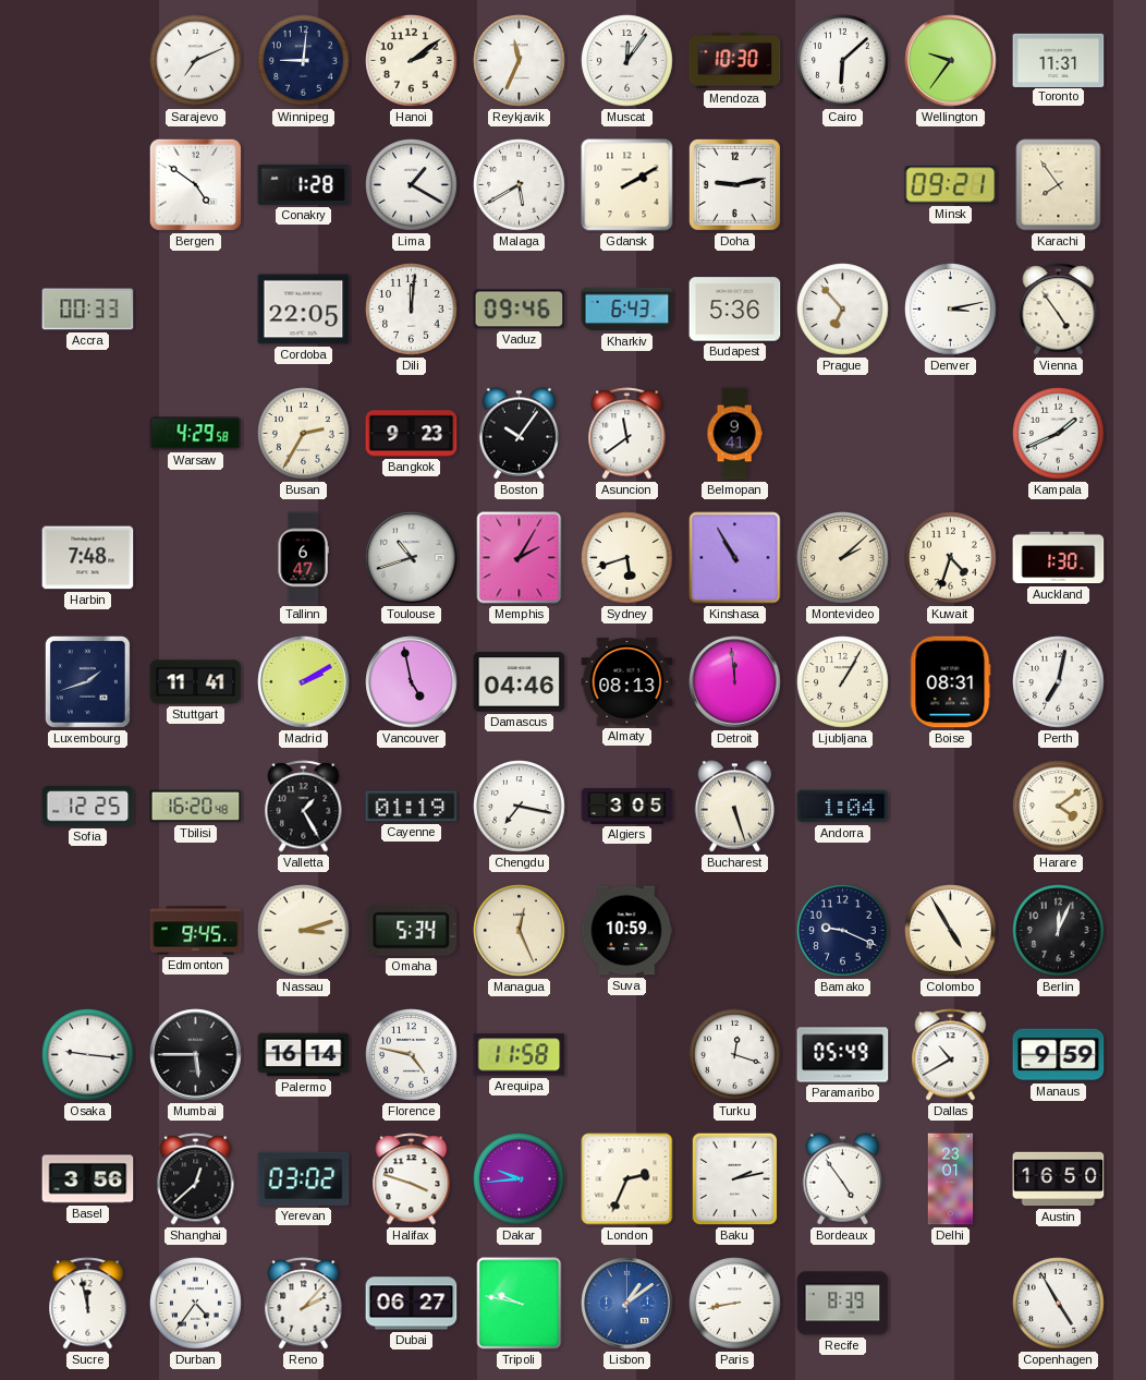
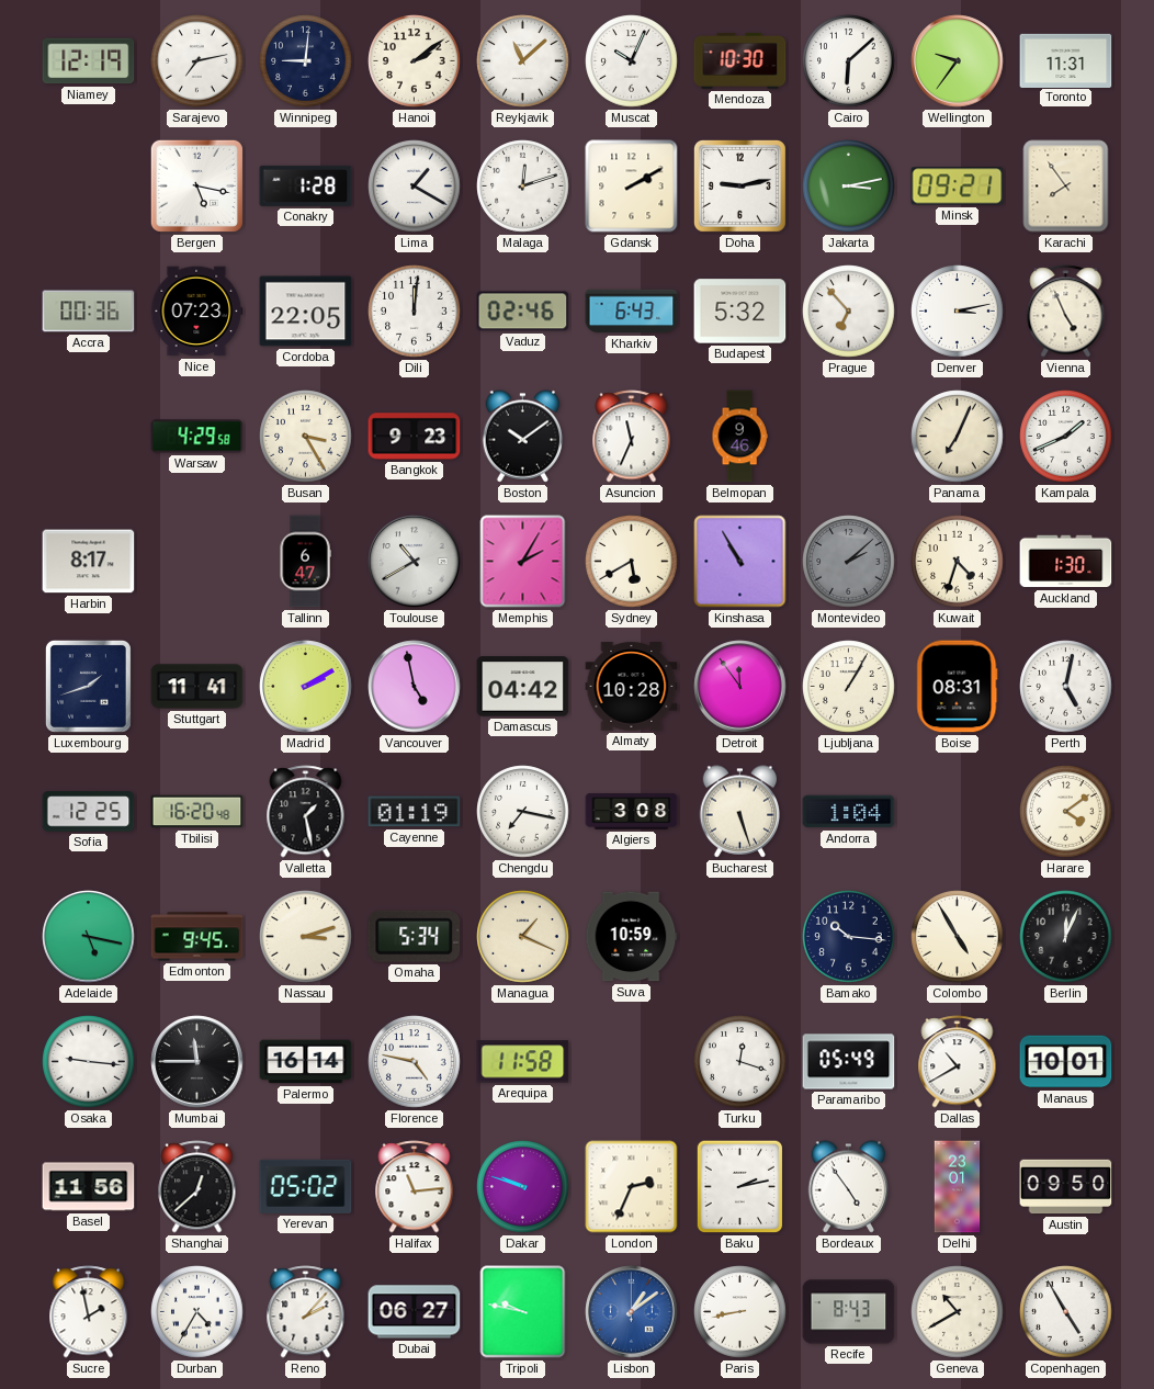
Niamey: none -> 12:19
Sarajevo: 7:11 -> 7:13
Reykjavik: 11:34 -> 11:08
Muscat: 12:06 -> 10:04
Bergen: 4:51 -> 5:17
Malaga: 5:40 -> 12:12
Jakarta: none -> 3:13
Accra: 00:33 -> 00:36
Nice: none -> 07:23
Vaduz: 09:46 -> 02:46
Budapest: 5:36 -> 5:32
Vienna: 4:54 -> 4:56
Busan: 2:35 -> 3:25
Boston: 10:06 -> 10:09
Asuncion: 11:39 -> 11:34
Belmopan: 9:41 -> 9:46
Panama: none -> 7:04
Harbin: 7:48 -> 8:17
Toulouse: 10:42 -> 10:40
Sydney: 5:42 -> 5:40
Montevideo dial: cream -> grey
Damascus: 04:46 -> 04:42
Almaty: 08:13 -> 10:28
Detroit: 11:59 -> 11:54
Perth: 7:02 -> 5:02
Valletta: 1:25 -> 1:28
Algiers: 3:05 -> 3:08
Adelaide: none -> 5:17
Managua: 12:26 -> 1:19
Bamako: 9:19 -> 10:16
Mumbai: 5:45 -> 11:45
Manaus: 9:59 -> 10:01
Basel: 3:56 -> 11:56
Yerevan: 03:02 -> 05:02
Halifax: 3:48 -> 11:14
Dakar: 9:44 -> 9:48
Austin: 16:50 -> 09:50
Sucre: 11:58 -> 1:58
Durban: 4:36 -> 4:35
Recife: 8:39 -> 8:43
Geneva: none -> 10:40
